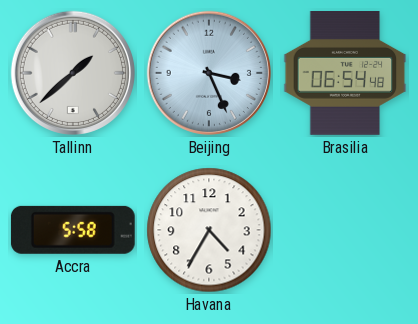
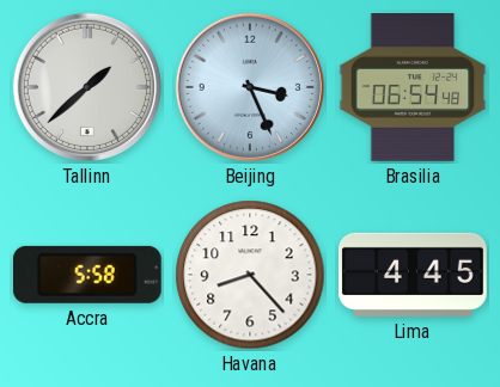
Havana: 4:35 -> 8:23
Lima: none -> 4:45
